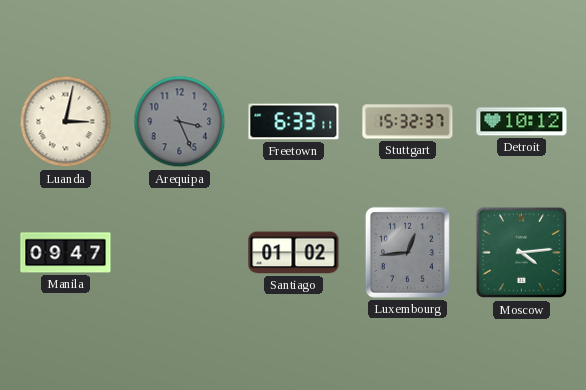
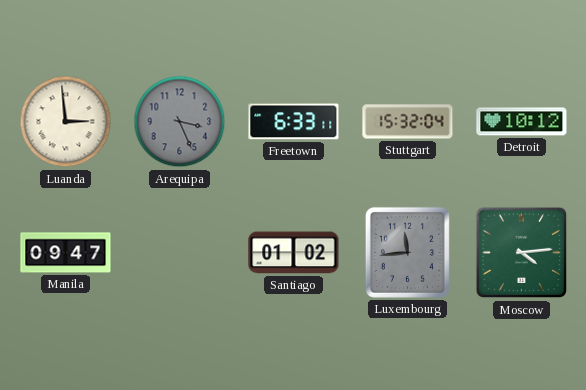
Luanda: 3:02 -> 2:59
Stuttgart: 15:32:37 -> 15:32:04
Luxembourg: 12:44 -> 11:44
